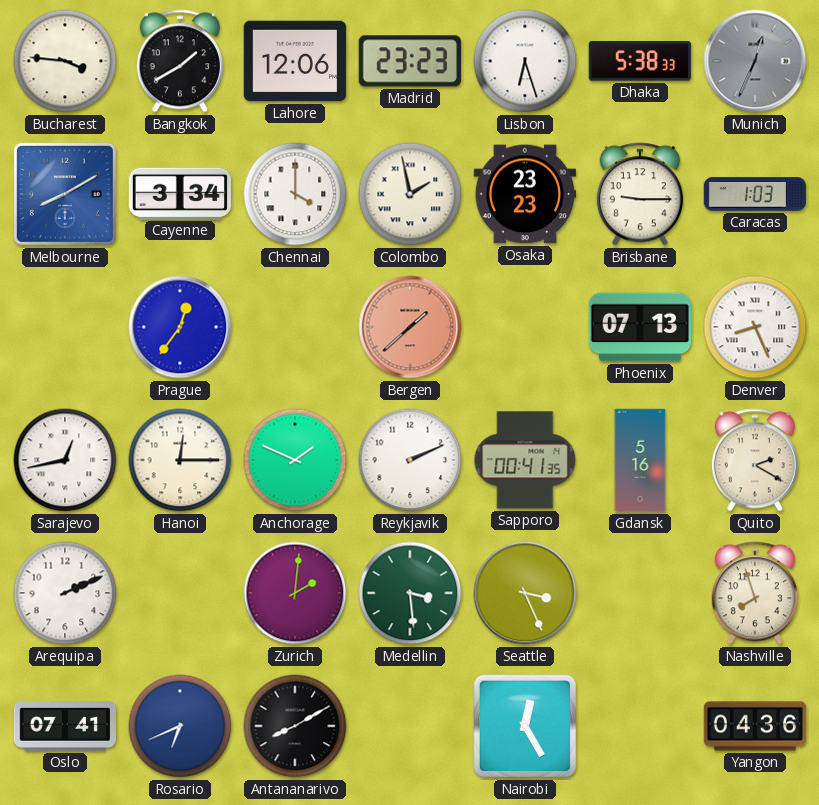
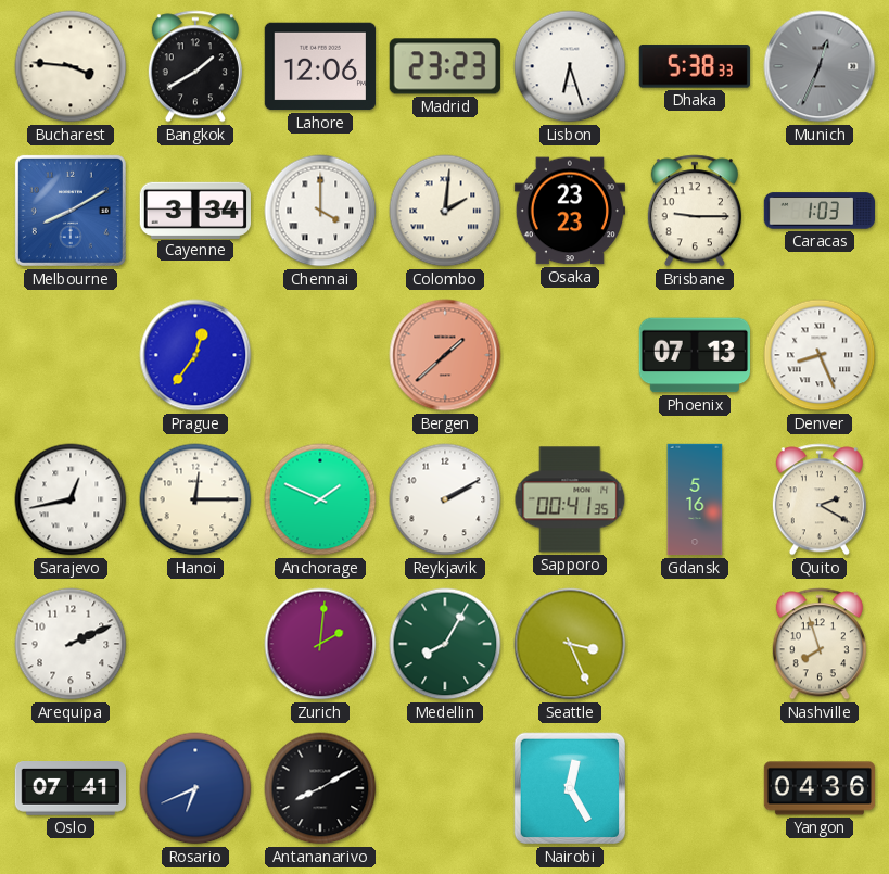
Colombo: 1:58 -> 2:01
Reykjavik: 2:11 -> 2:10
Medellin: 3:29 -> 8:05
